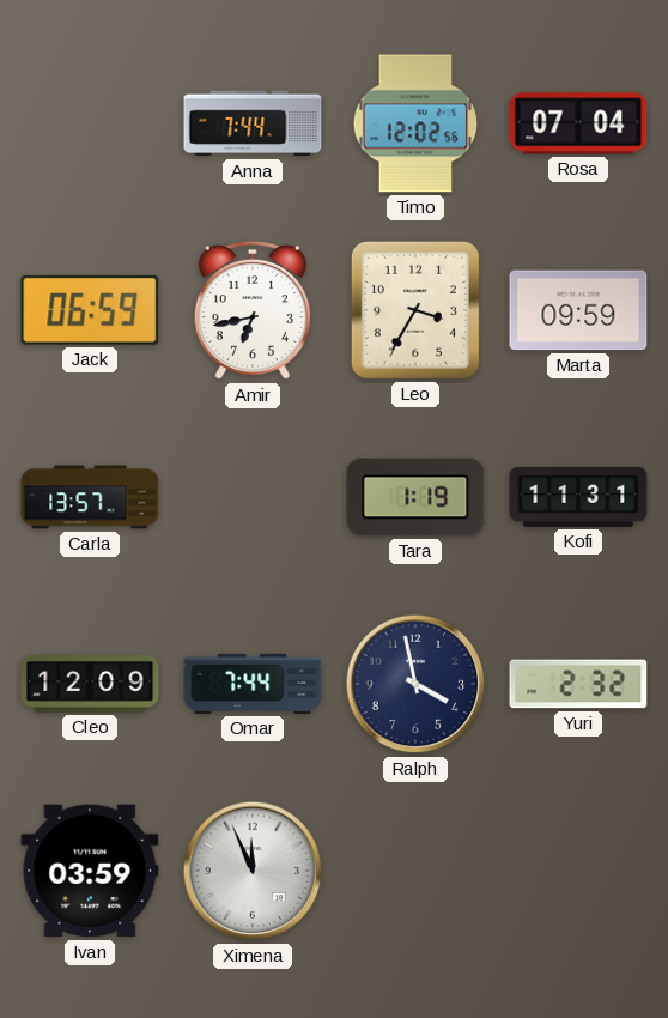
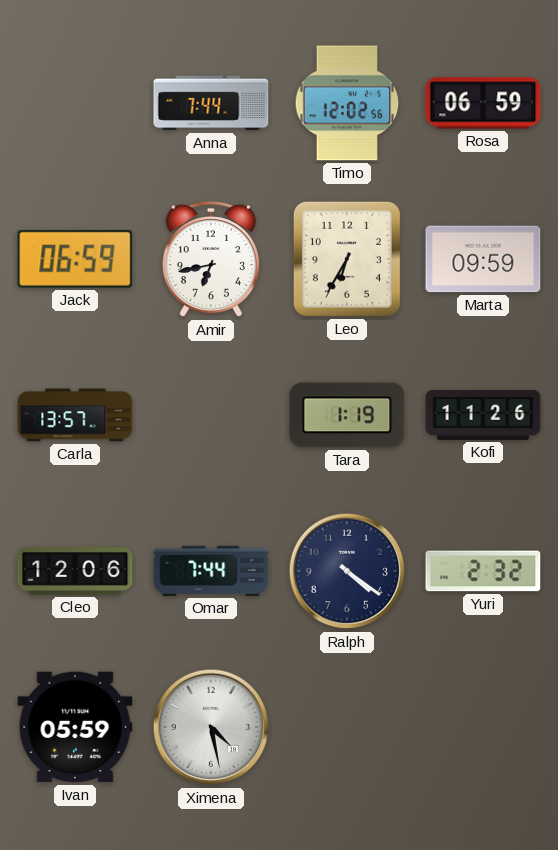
Rosa: 07:04 -> 06:59
Leo: 3:35 -> 6:35
Kofi: 11:31 -> 11:26
Cleo: 12:09 -> 12:06
Ralph: 3:58 -> 4:21
Ivan: 03:59 -> 05:59
Ximena: 11:56 -> 4:28
